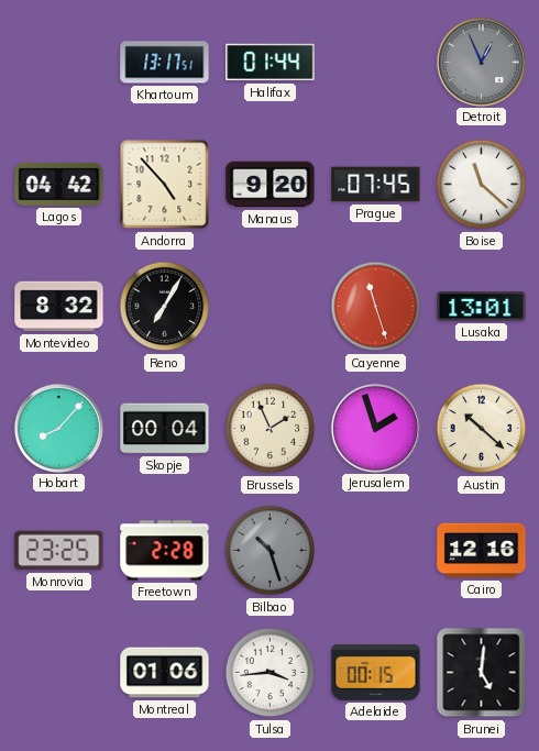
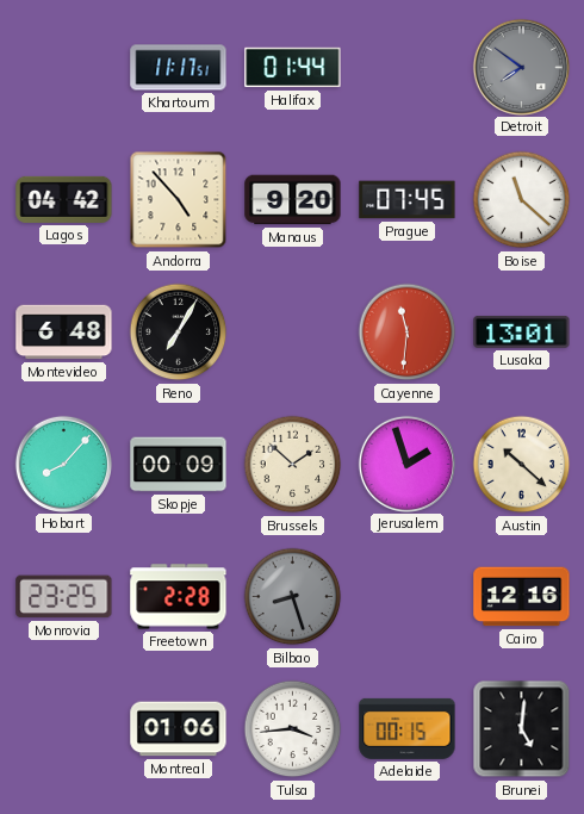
Khartoum: 13:17 -> 11:17
Detroit: 12:56 -> 7:51
Montevideo: 8:32 -> 6:48
Cayenne: 11:27 -> 11:31
Skopje: 00:04 -> 00:09
Brussels: 1:56 -> 1:52
Bilbao: 10:27 -> 8:27
